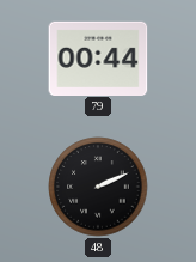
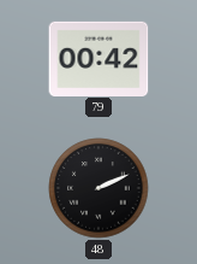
79: 00:44 -> 00:42
